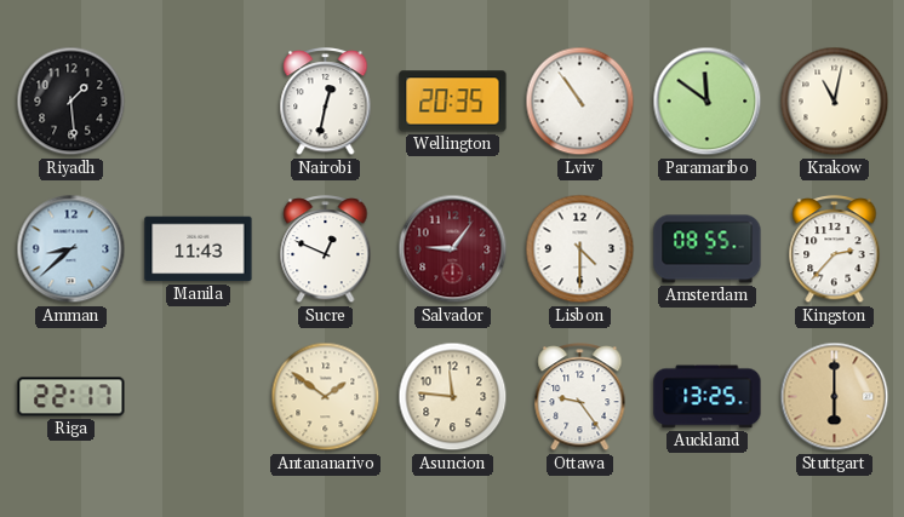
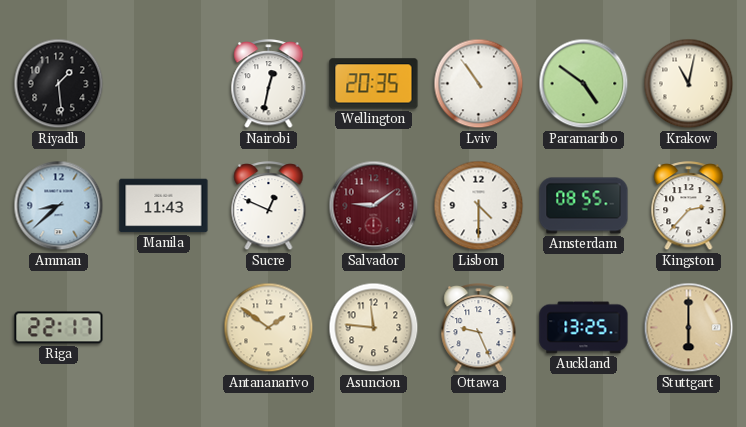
Paramaribo: 11:51 -> 4:51
Salvador: 9:06 -> 9:09
Ottawa: 9:24 -> 9:26
